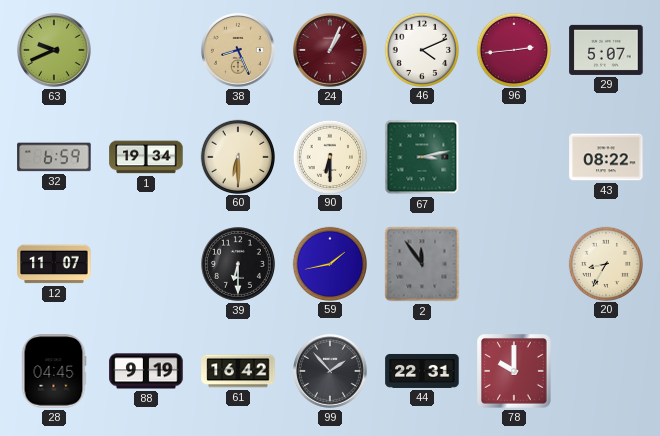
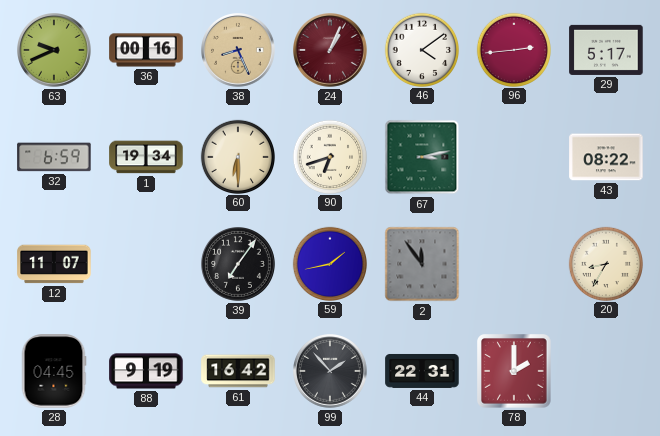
36: none -> 00:16
46: 4:11 -> 4:09
29: 5:07 -> 5:17
90: 6:30 -> 6:42
39: 6:30 -> 7:06
78: 10:00 -> 2:00
